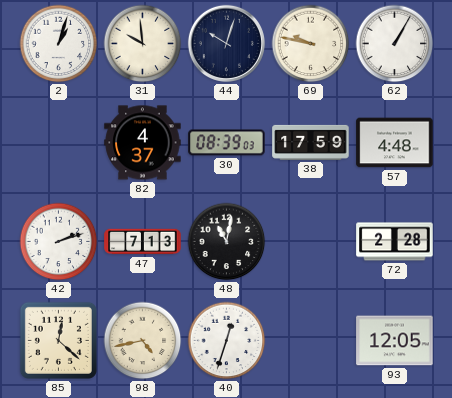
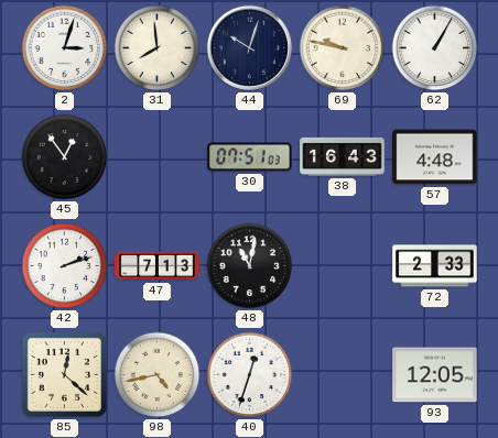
2: 1:03 -> 3:03
31: 9:59 -> 7:59
45: none -> 12:54
82: 4:37 -> none
30: 08:39 -> 07:51
38: 17:59 -> 16:43
72: 2:28 -> 2:33
